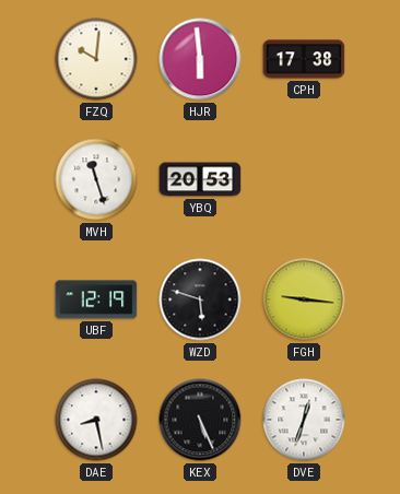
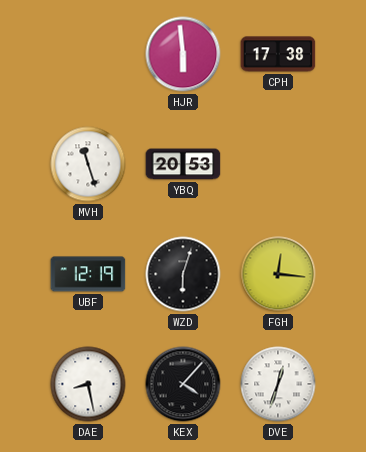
FZQ: 10:01 -> none
WZD: 5:48 -> 6:03
FGH: 9:16 -> 12:16
KEX: 5:26 -> 4:07
